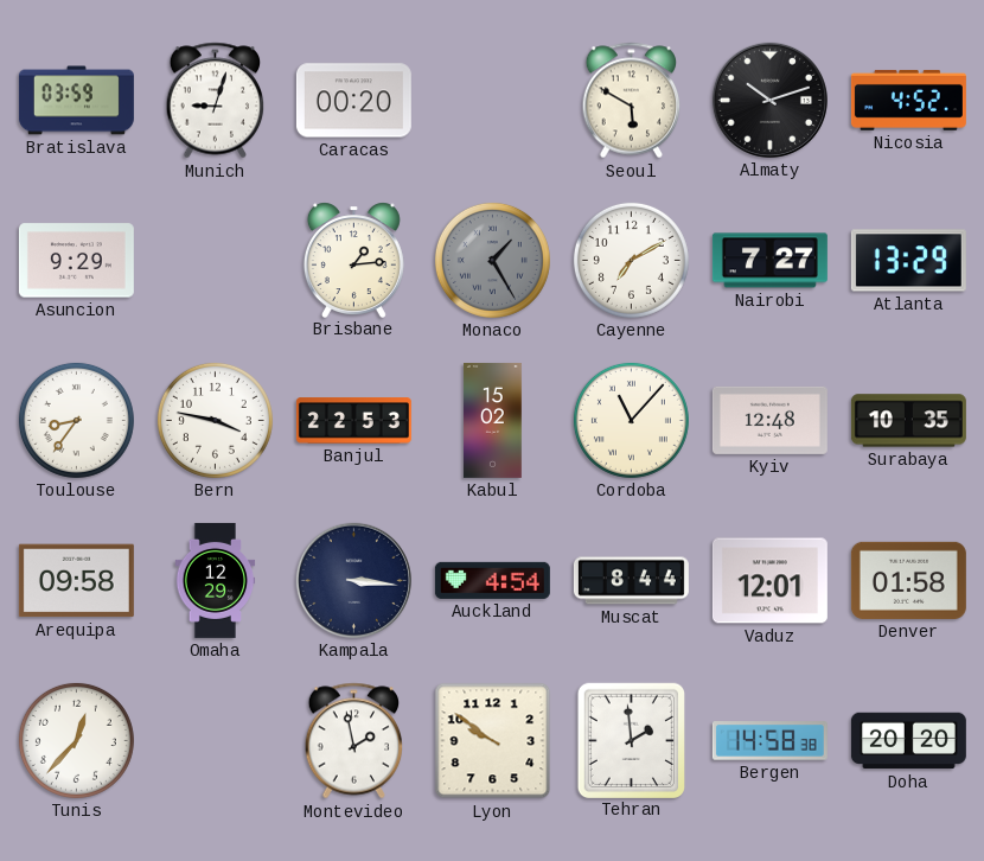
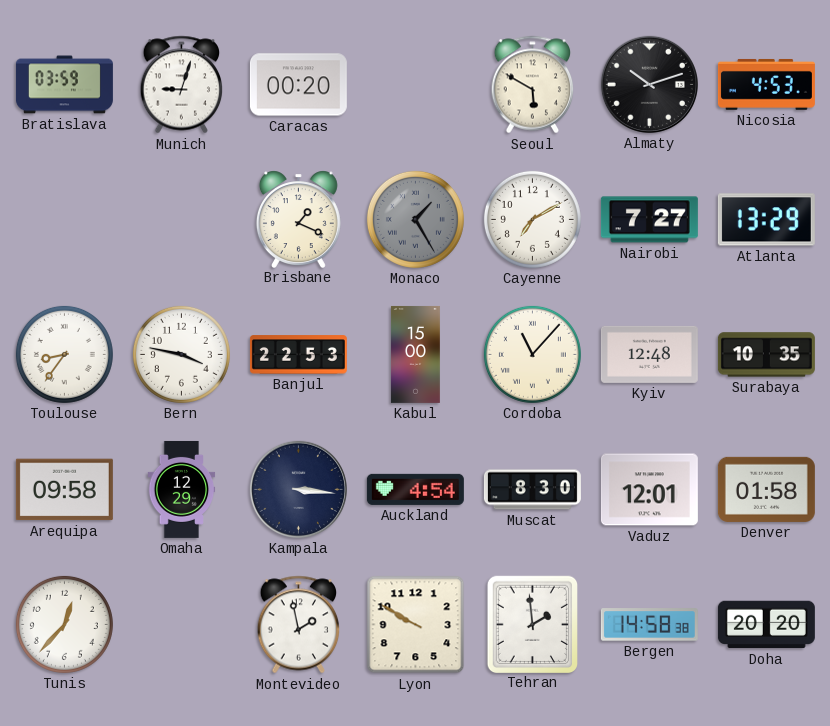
Nicosia: 4:52 -> 4:53
Asuncion: 9:29 -> none
Brisbane: 1:14 -> 1:19
Kabul: 15:02 -> 15:00
Muscat: 8:44 -> 8:30
Lyon: 9:51 -> 9:50
